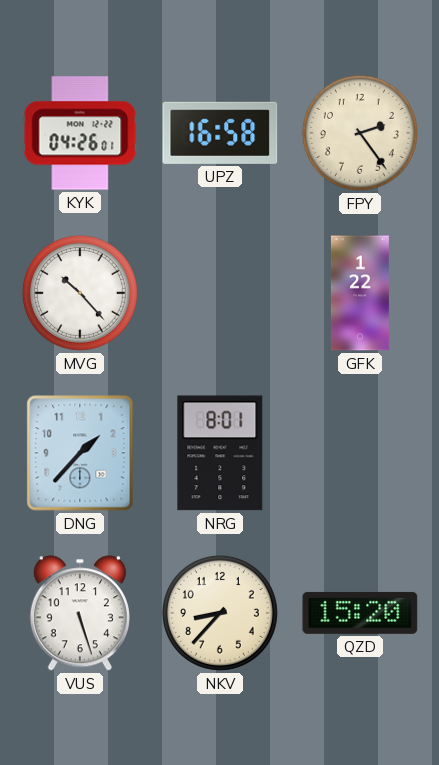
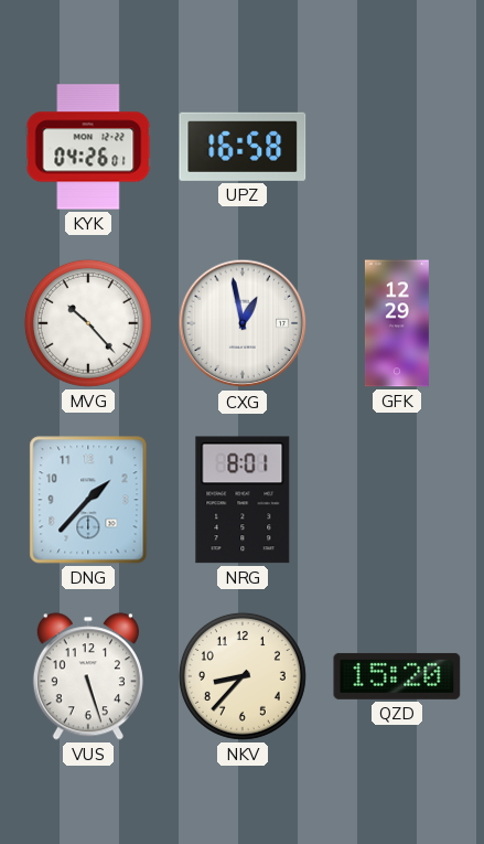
FPY: 2:24 -> none
CXG: none -> 12:58
GFK: 1:22 -> 12:29
